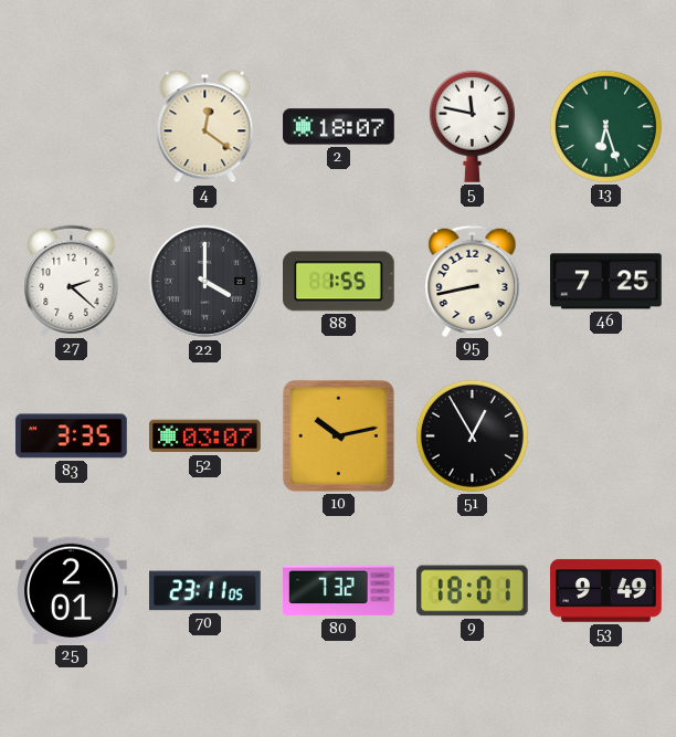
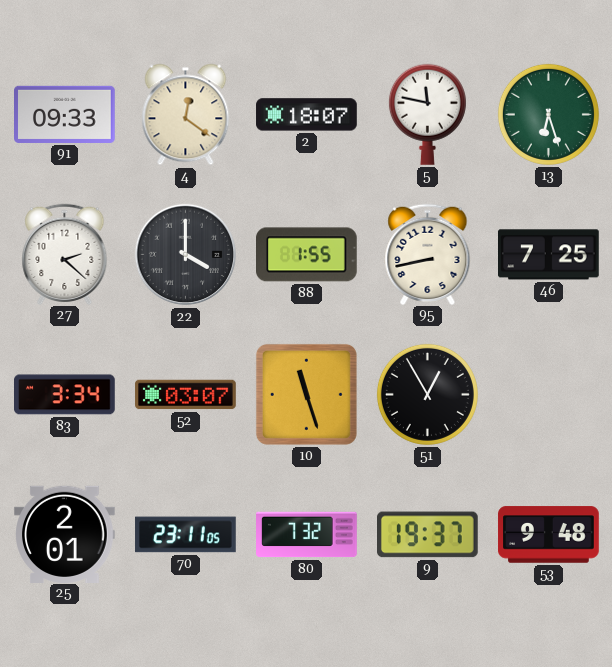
91: none -> 09:33
83: 3:35 -> 3:34
10: 10:13 -> 11:27
9: 18:01 -> 19:37
53: 9:49 -> 9:48
